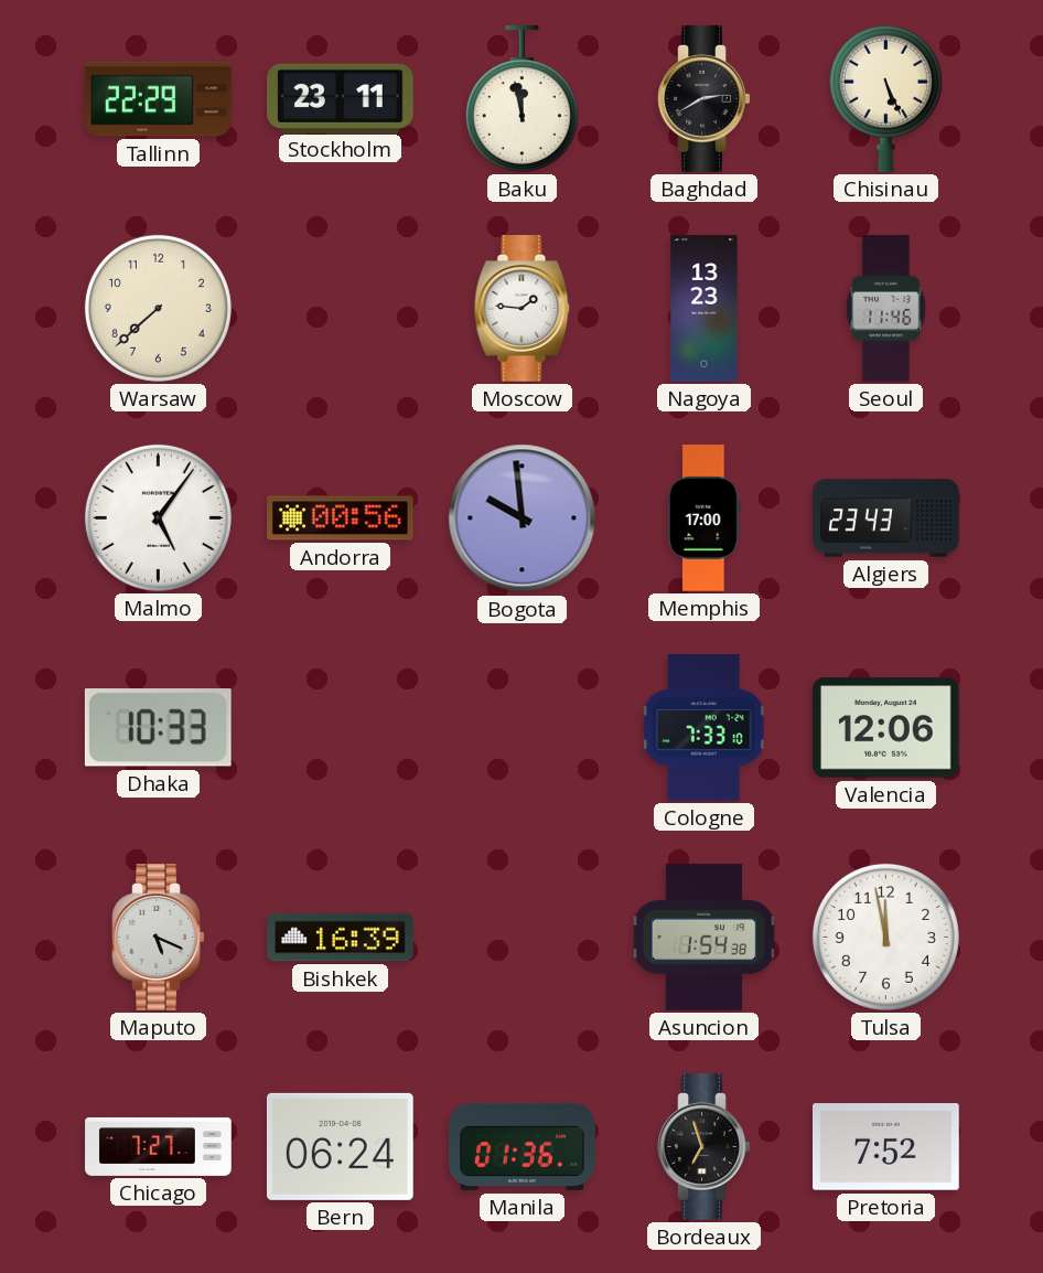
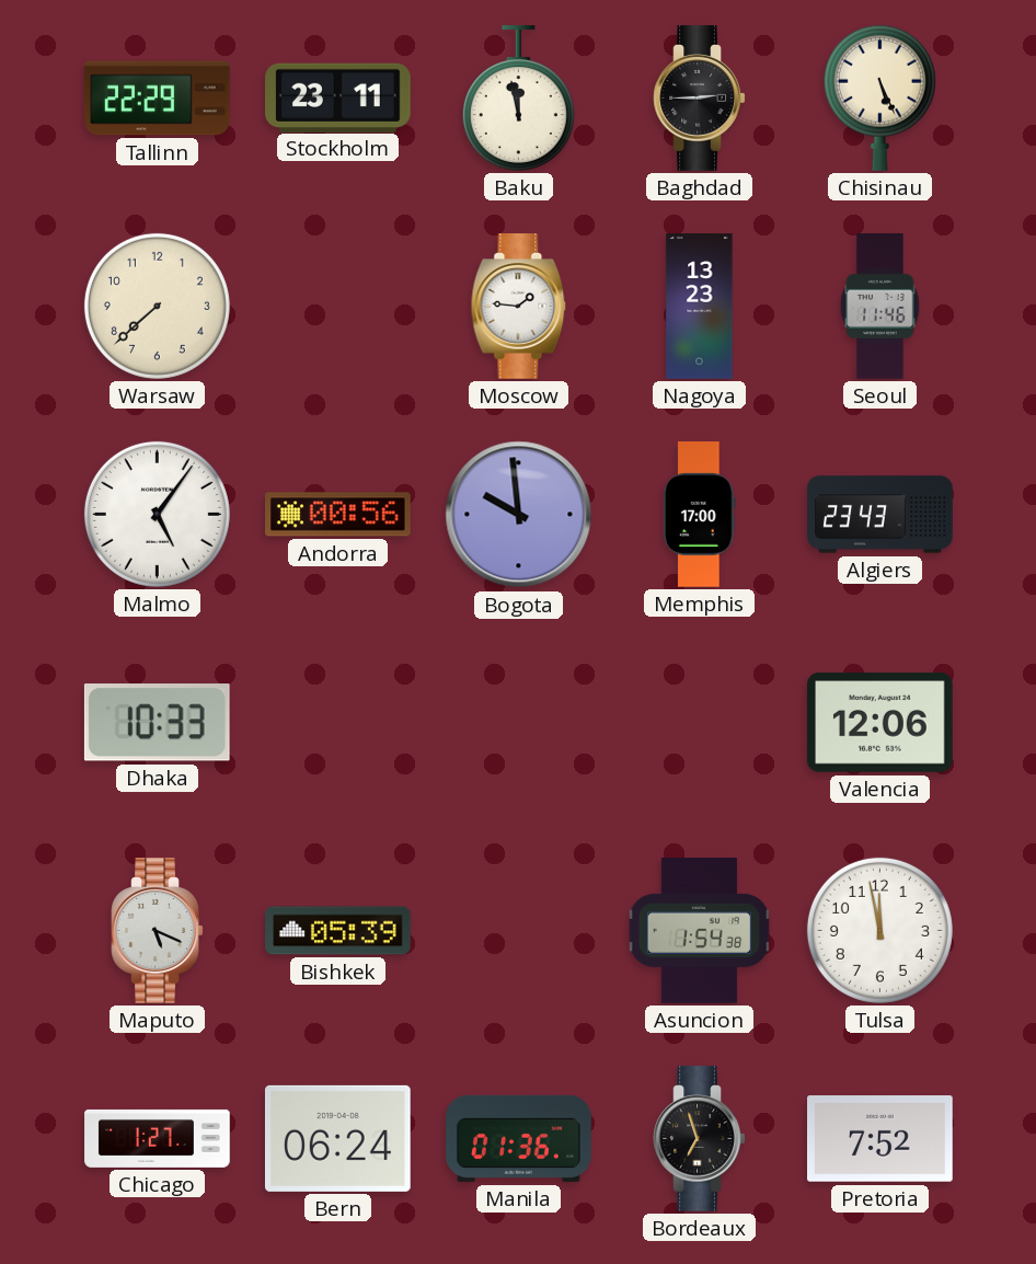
Baghdad: 2:40 -> 2:45
Cologne: 7:33 -> none
Bishkek: 16:39 -> 05:39
Chicago: 7:27 -> 1:27
